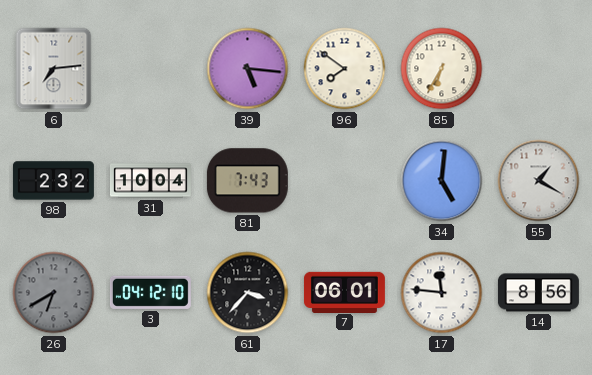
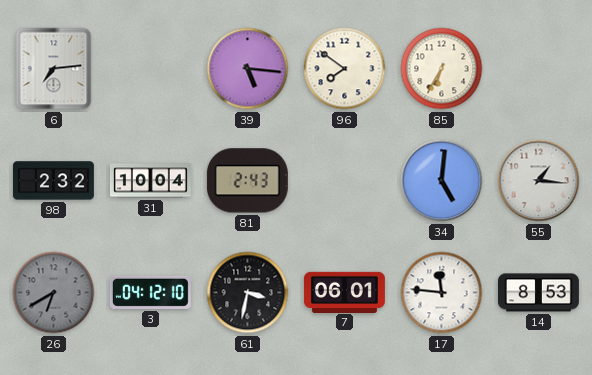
81: 7:43 -> 2:43
55: 1:20 -> 1:16
61: 3:37 -> 3:32
14: 8:56 -> 8:53
